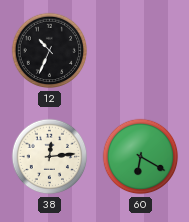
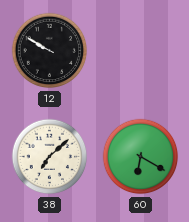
12: 10:34 -> 9:50
38: 12:14 -> 7:08
